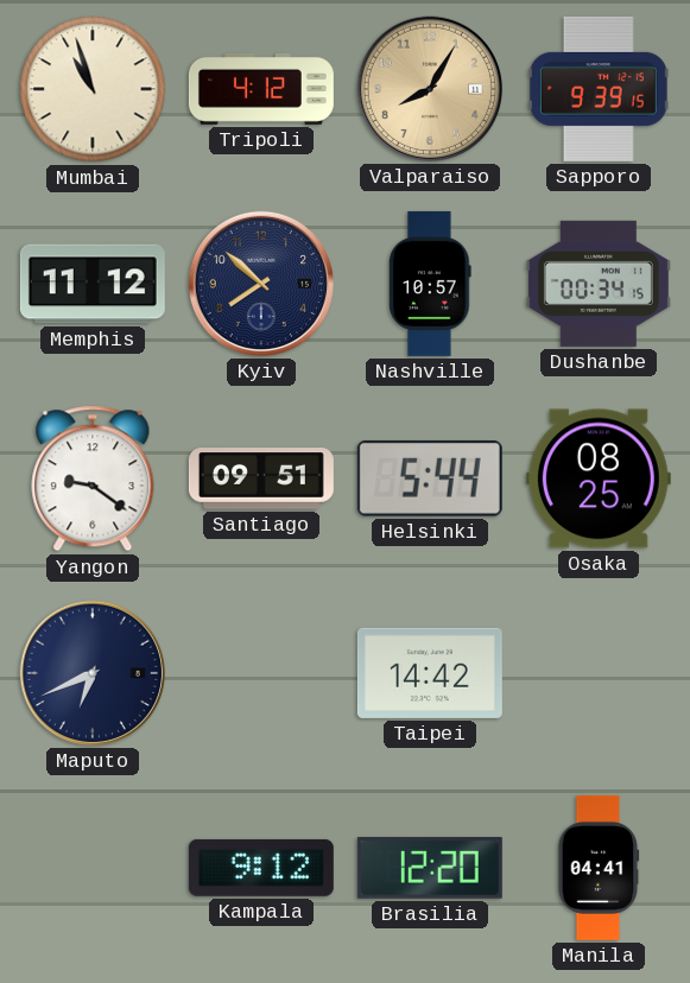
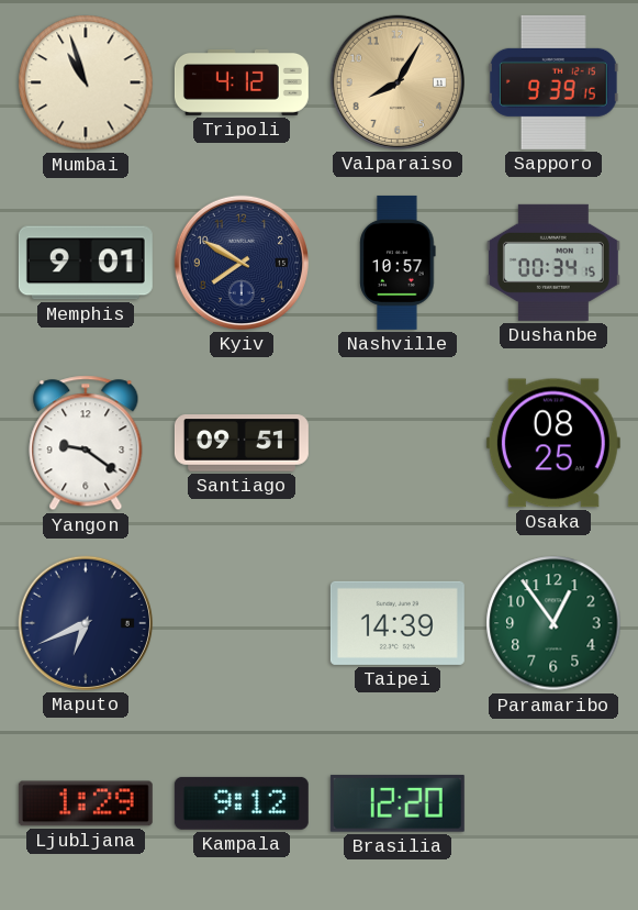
Memphis: 11:12 -> 9:01
Kyiv: 7:52 -> 7:50
Helsinki: 5:44 -> none
Taipei: 14:42 -> 14:39
Paramaribo: none -> 12:54
Ljubljana: none -> 1:29
Manila: 04:41 -> none
